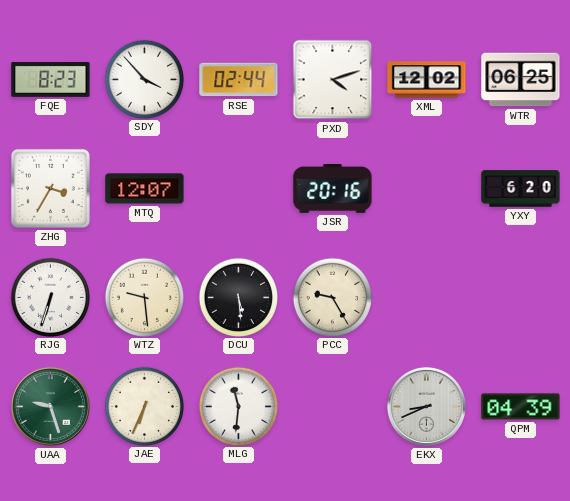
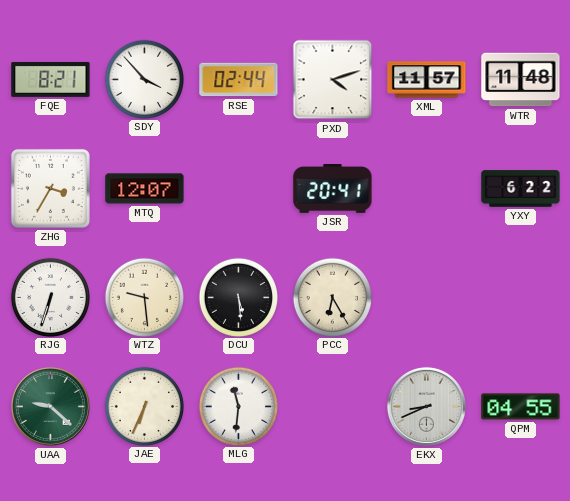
FQE: 8:23 -> 8:21
XML: 12:02 -> 11:57
WTR: 06:25 -> 11:48
JSR: 20:16 -> 20:41
YXY: 6:20 -> 6:22
PCC: 9:25 -> 6:25
UAA: 9:27 -> 9:22
QPM: 04:39 -> 04:55
